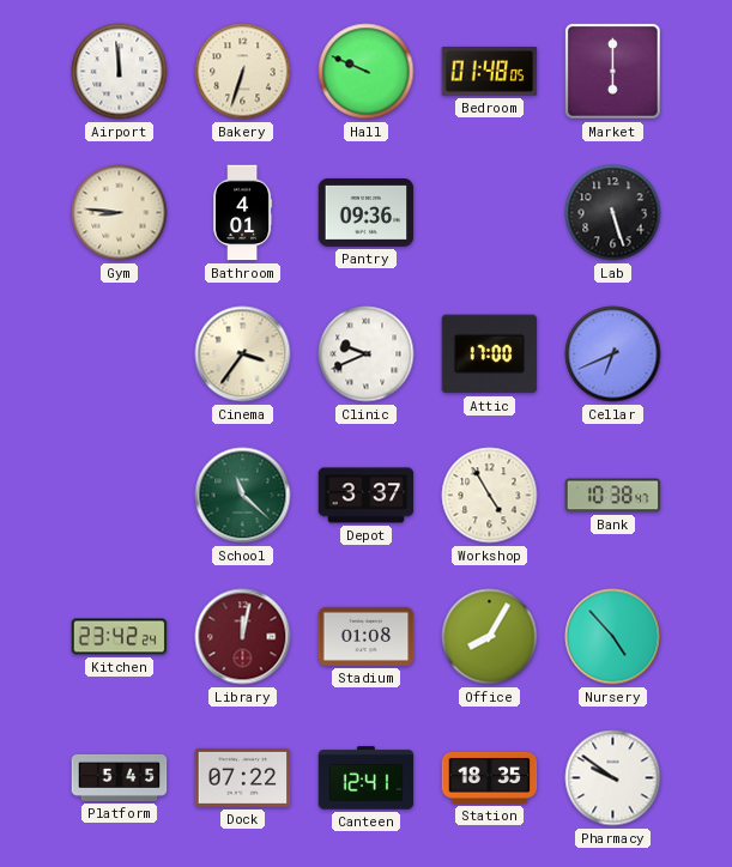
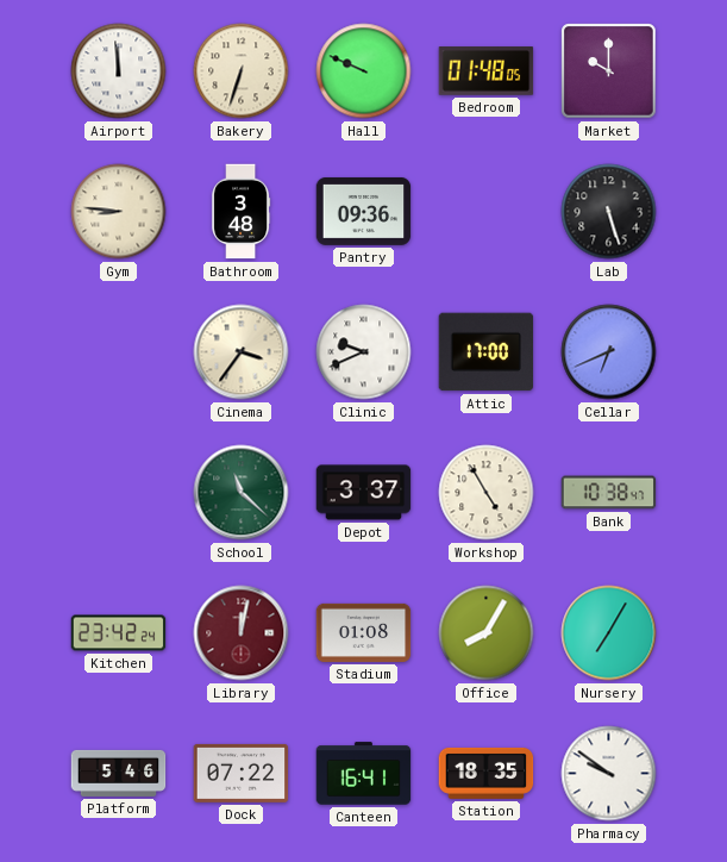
Market: 6:00 -> 10:00
Bathroom: 4:01 -> 3:48
Nursery: 4:53 -> 7:05
Platform: 5:45 -> 5:46
Canteen: 12:41 -> 16:41
